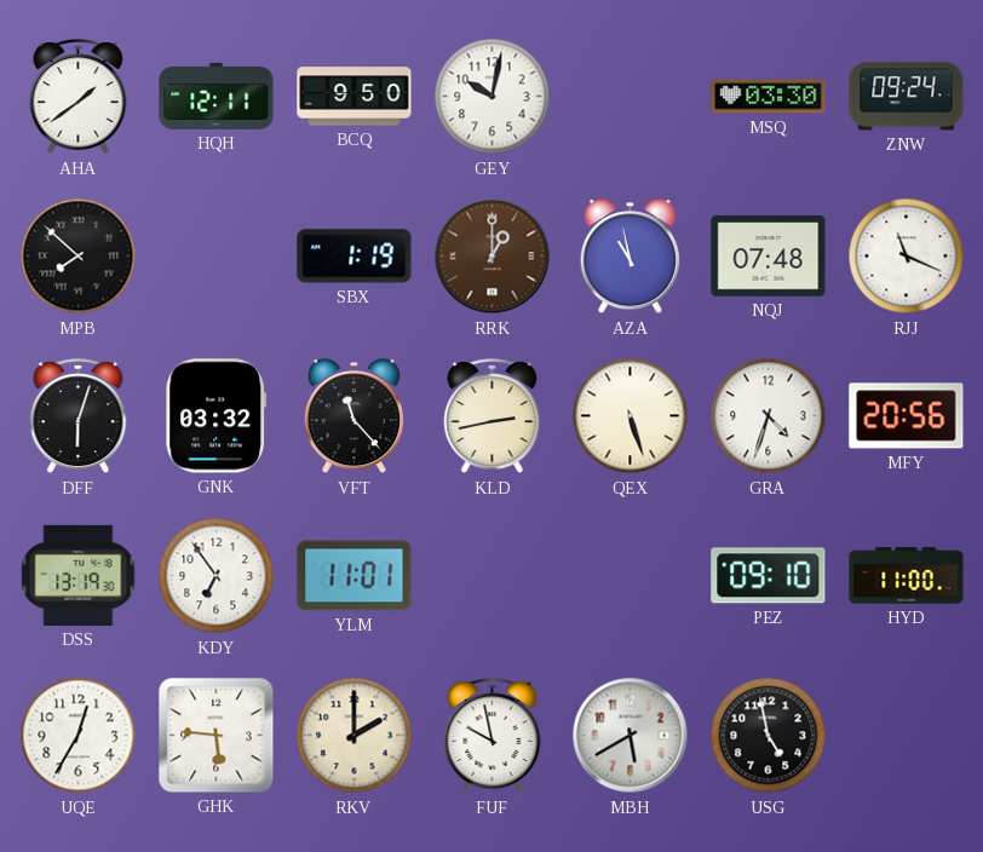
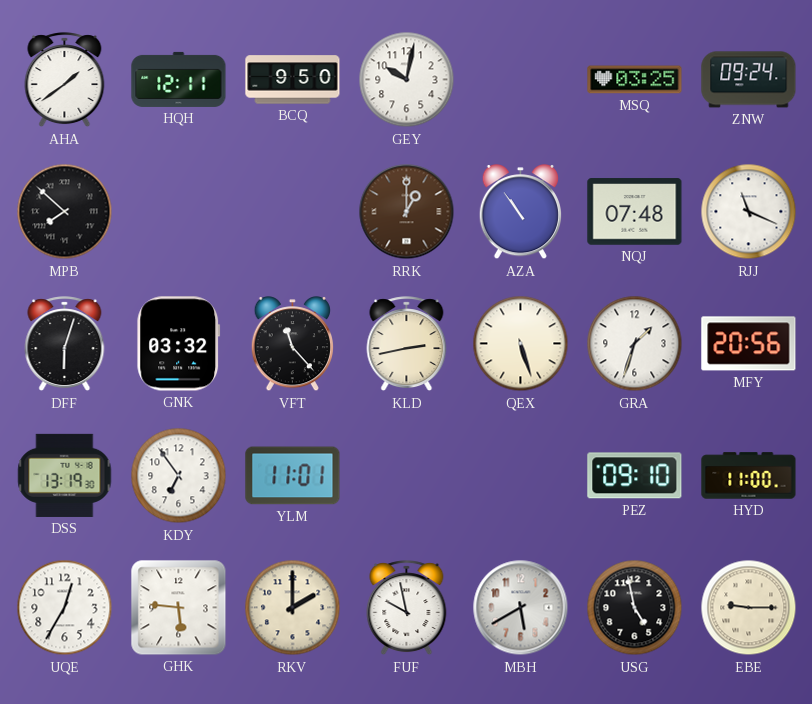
MSQ: 03:30 -> 03:25
SBX: 1:19 -> none
AZA: 10:58 -> 10:54
GRA: 4:33 -> 1:33
EBE: none -> 9:15
